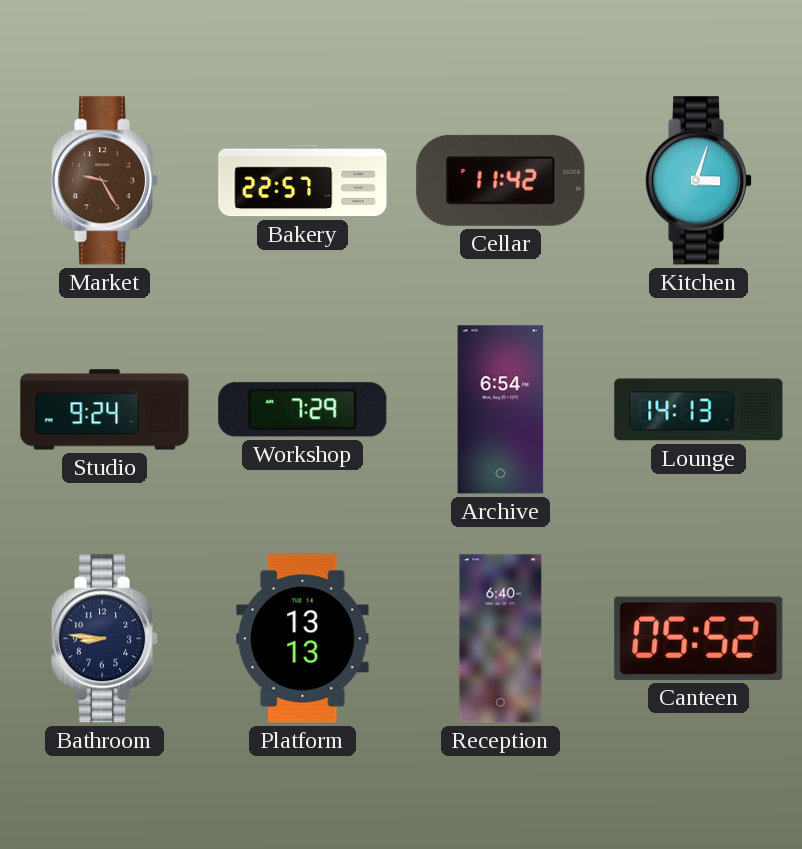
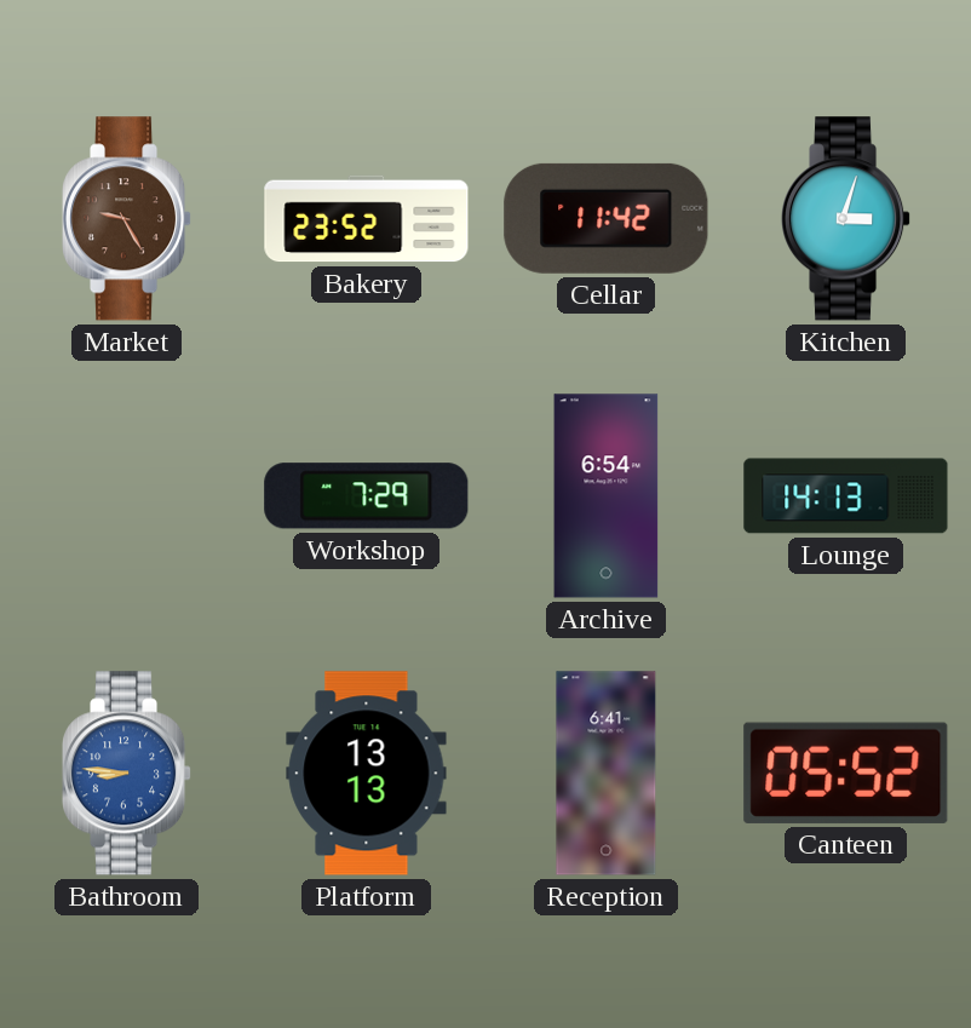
Bakery: 22:57 -> 23:52
Studio: 9:24 -> none
Bathroom dial: navy -> blue
Reception: 6:40 -> 6:41
